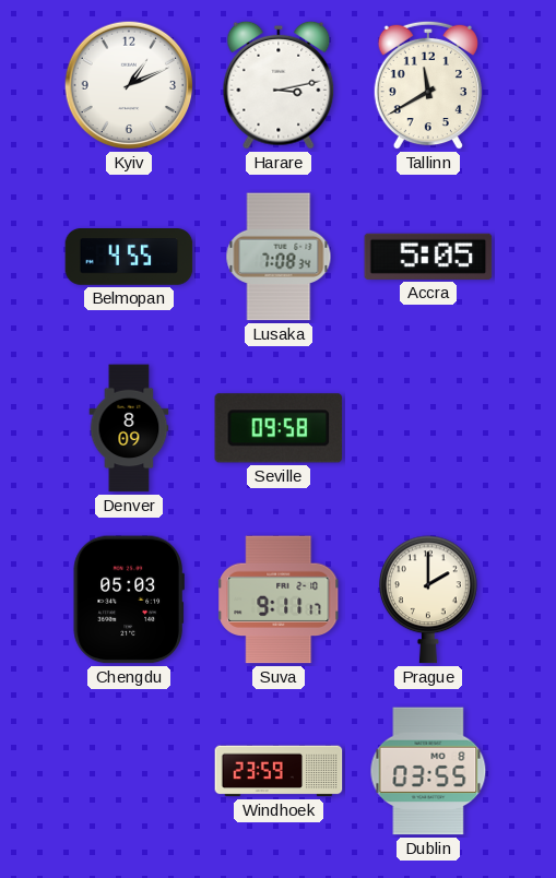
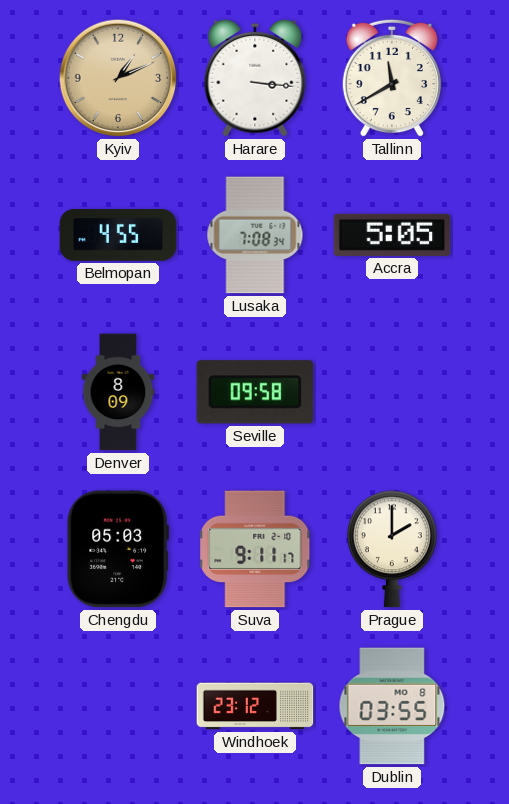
Kyiv dial: white -> champagne
Harare: 3:13 -> 3:16
Windhoek: 23:59 -> 23:12
